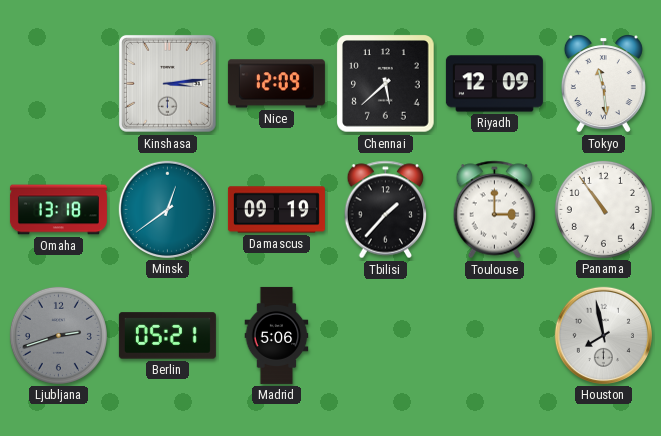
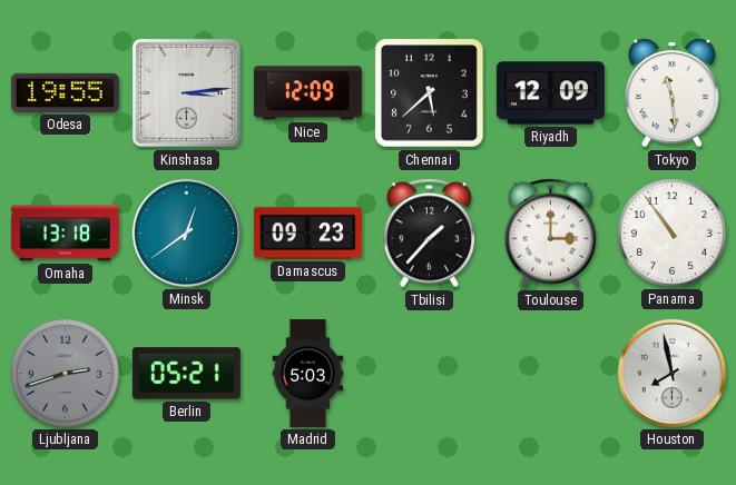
Odesa: none -> 19:55
Damascus: 09:19 -> 09:23
Madrid: 5:06 -> 5:03
